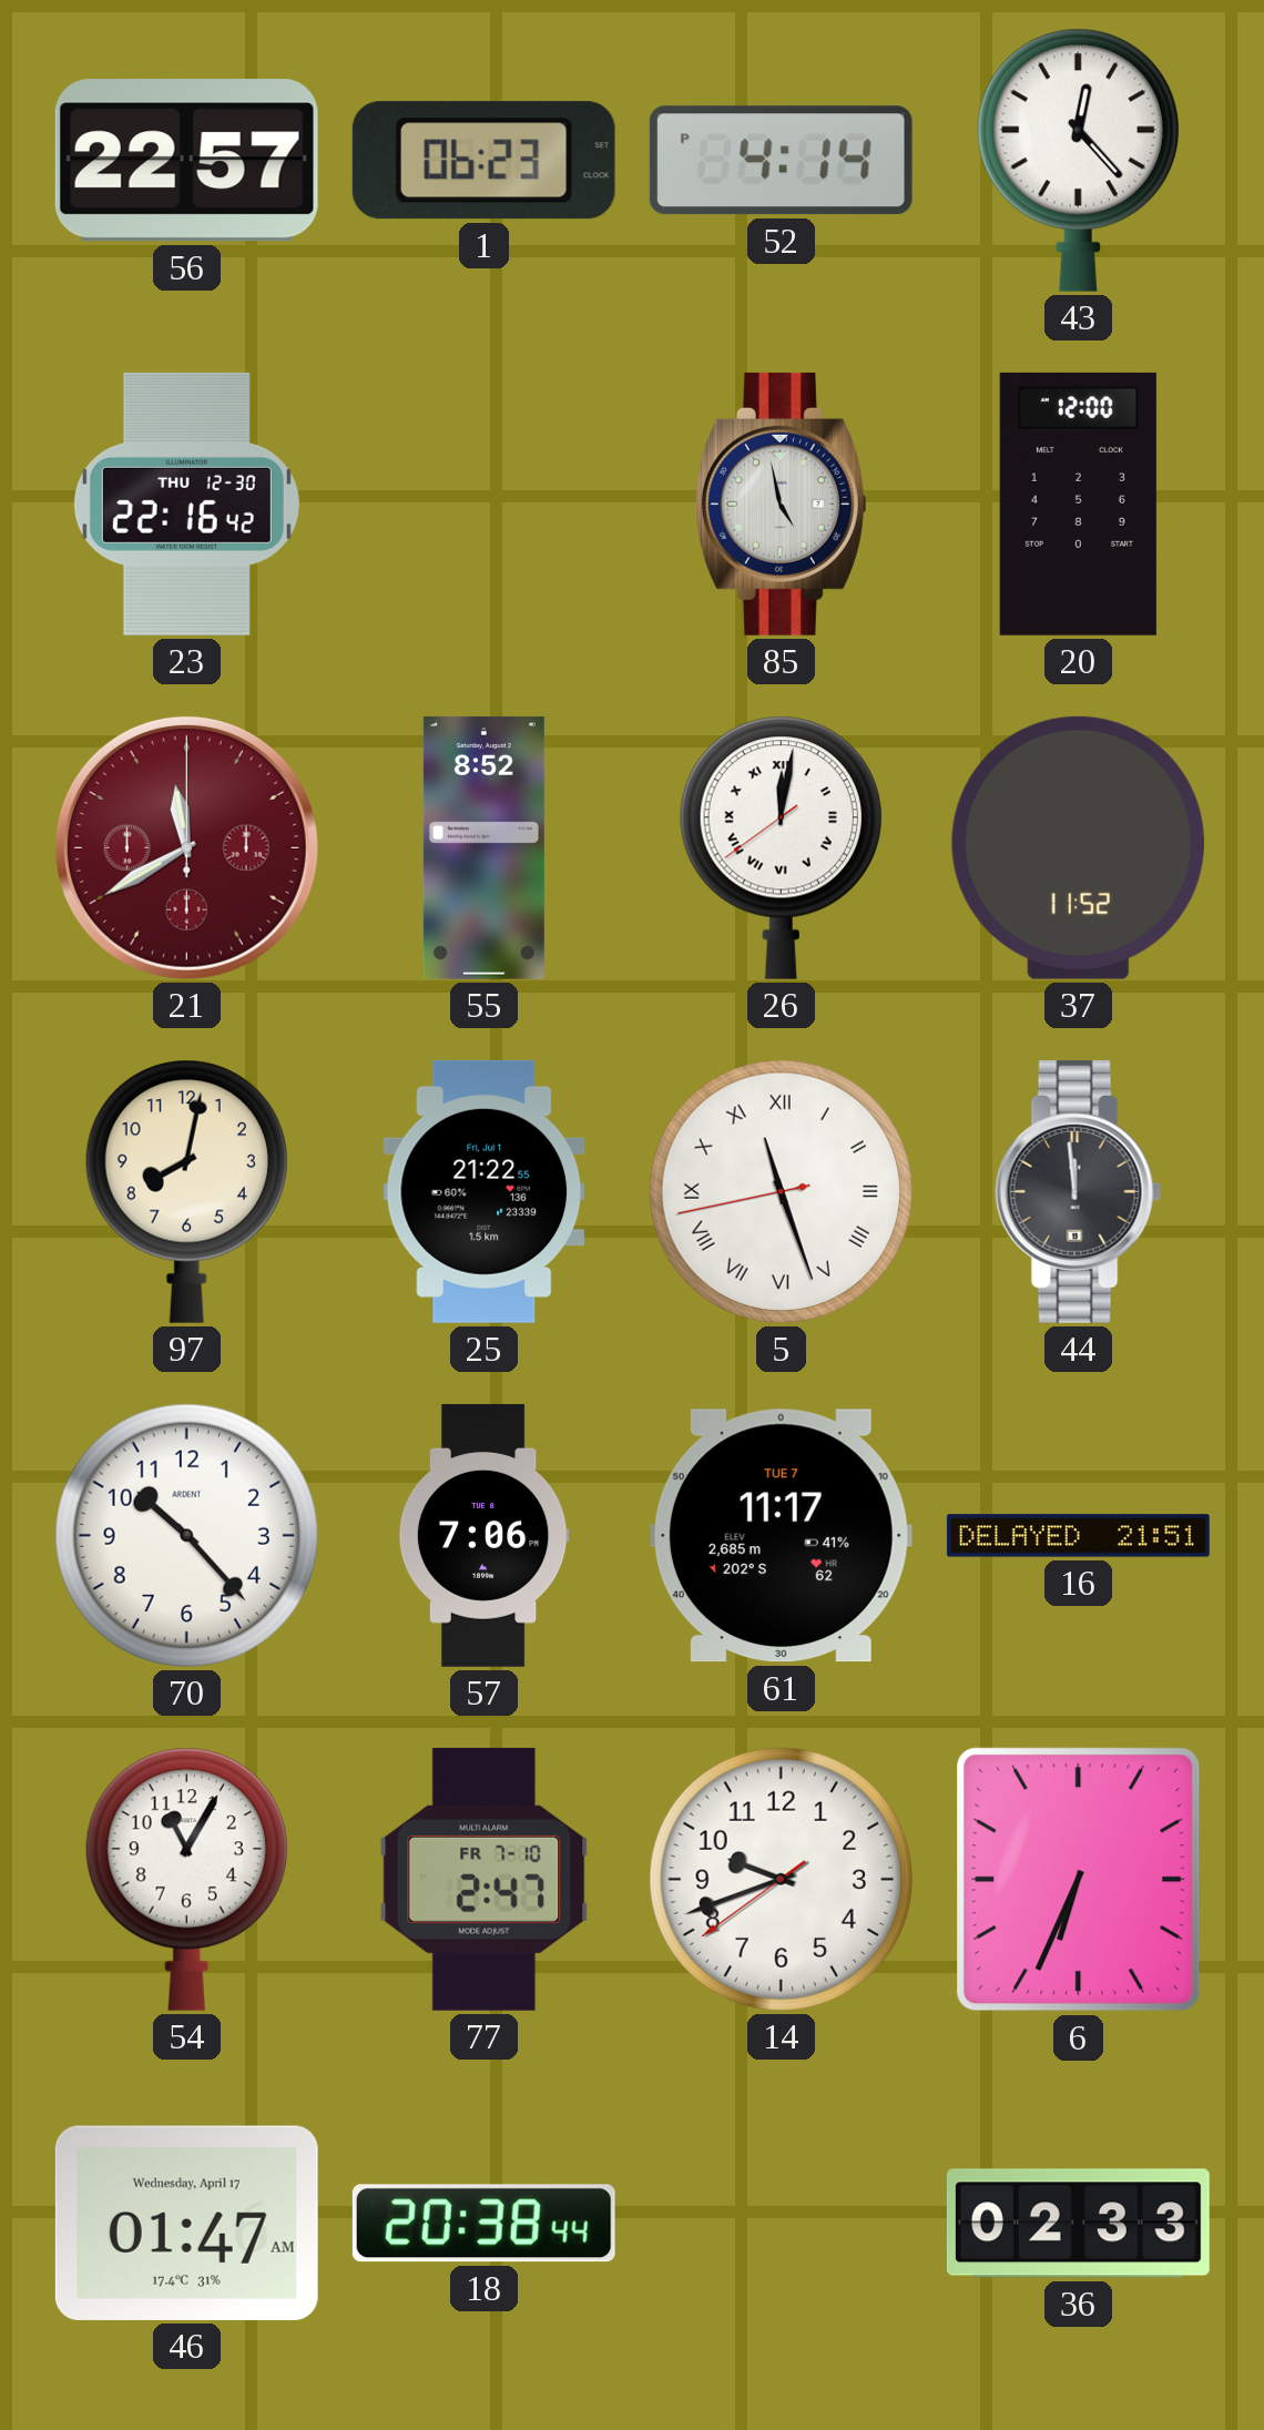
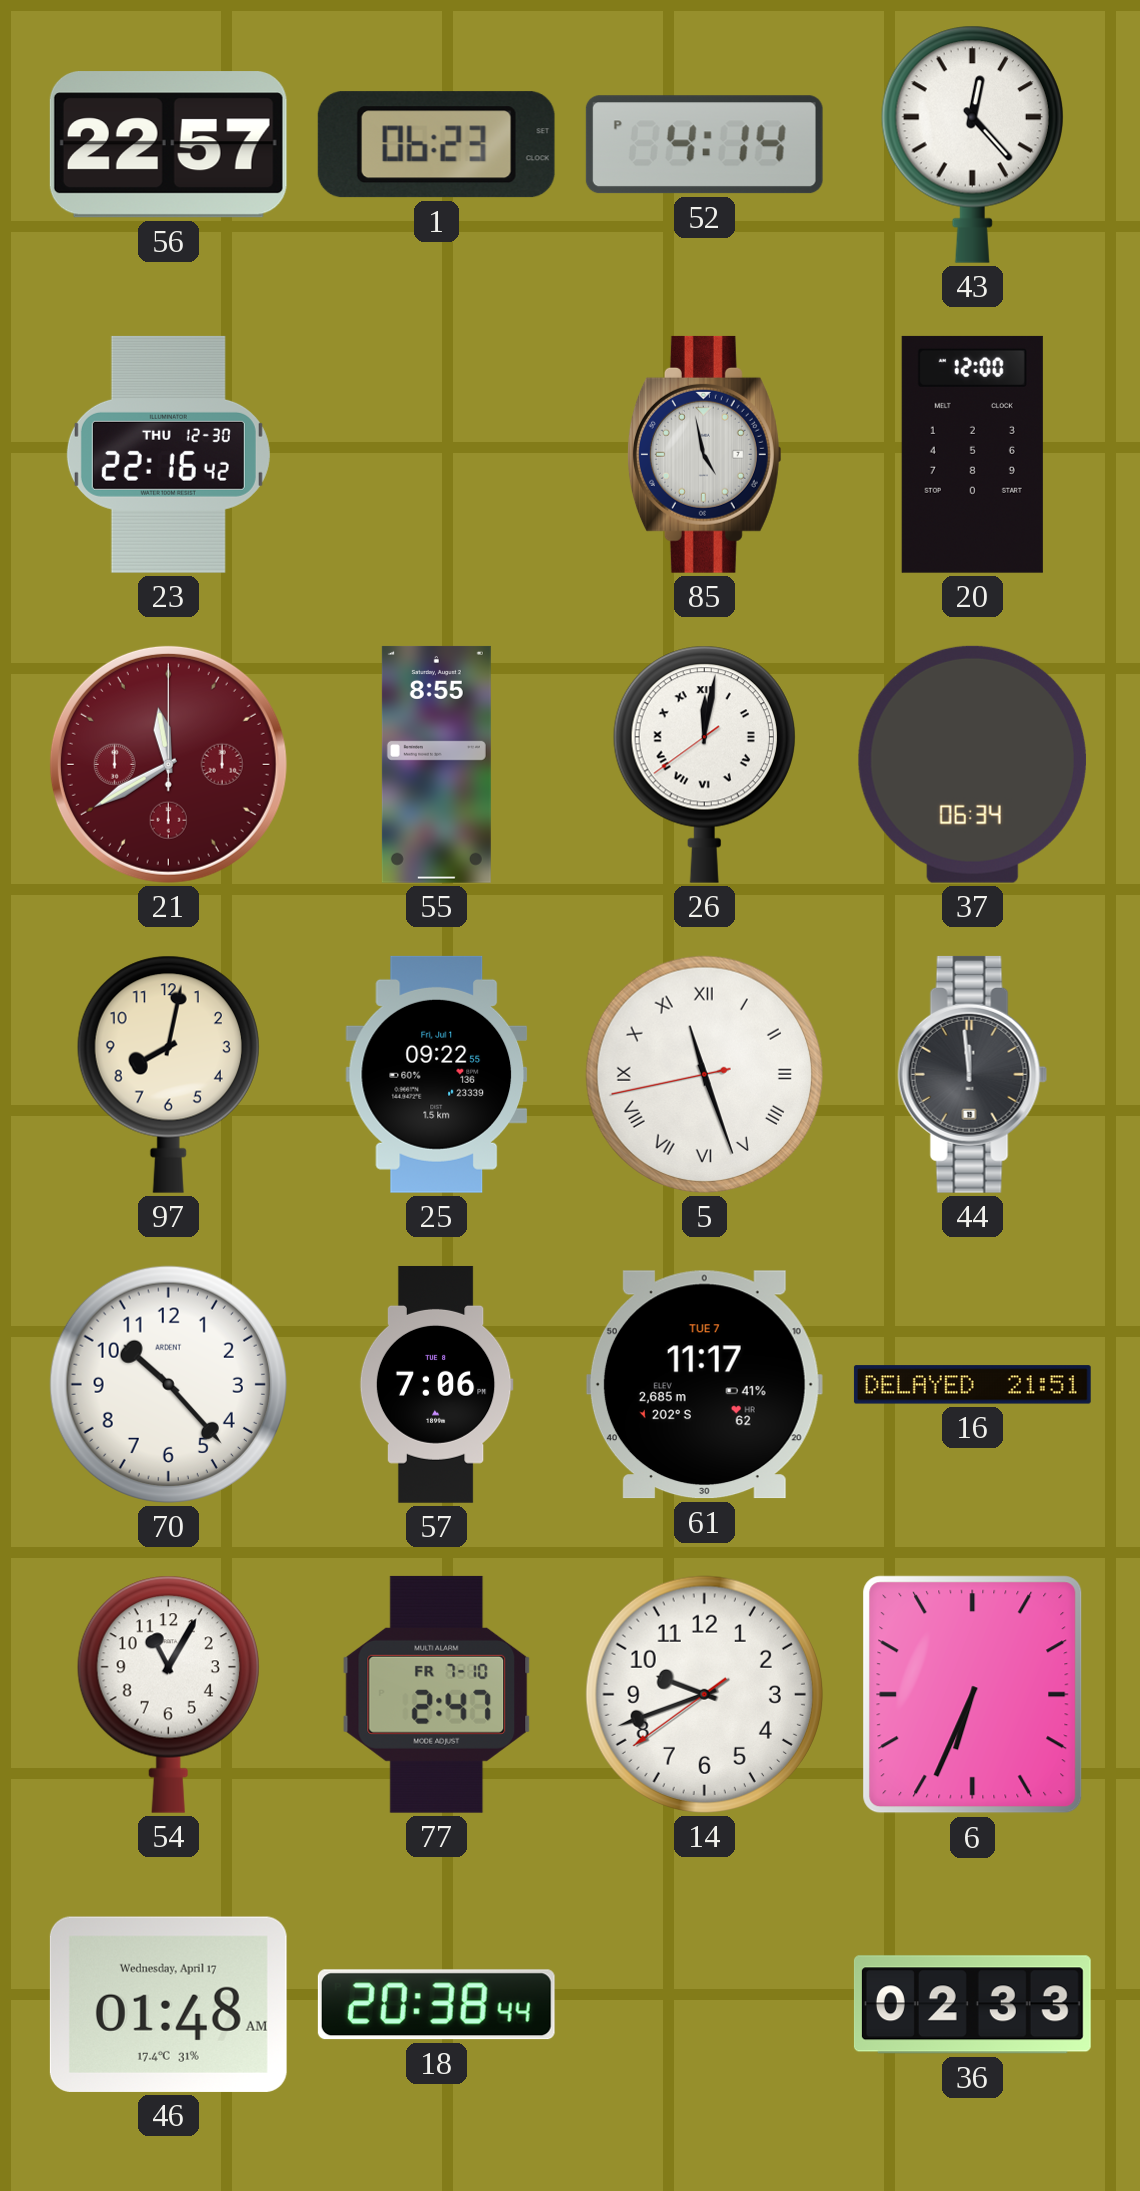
55: 8:52 -> 8:55
37: 11:52 -> 06:34
25: 21:22 -> 09:22
46: 01:47 -> 01:48
